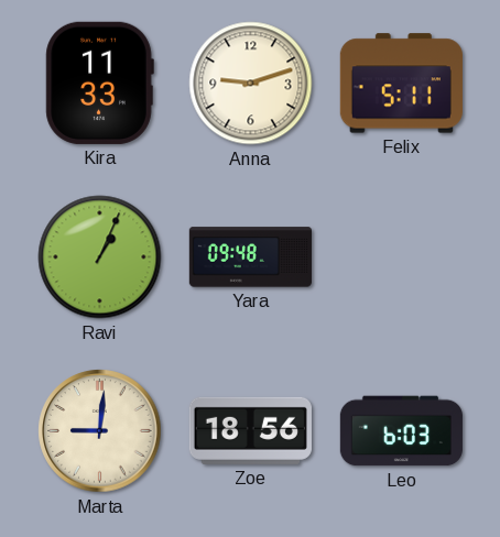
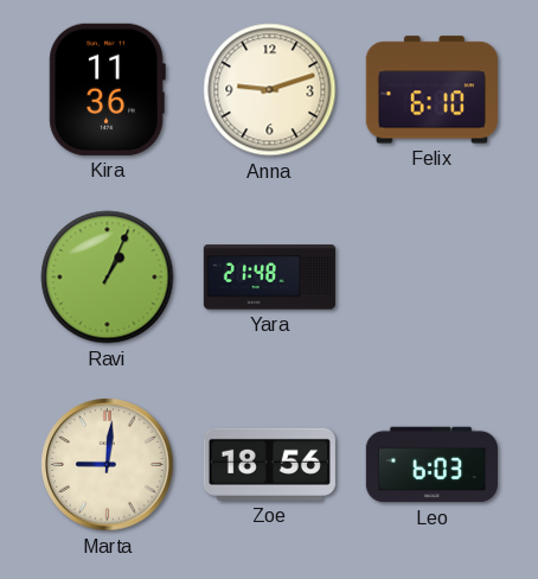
Kira: 11:33 -> 11:36
Felix: 5:11 -> 6:10
Yara: 09:48 -> 21:48
